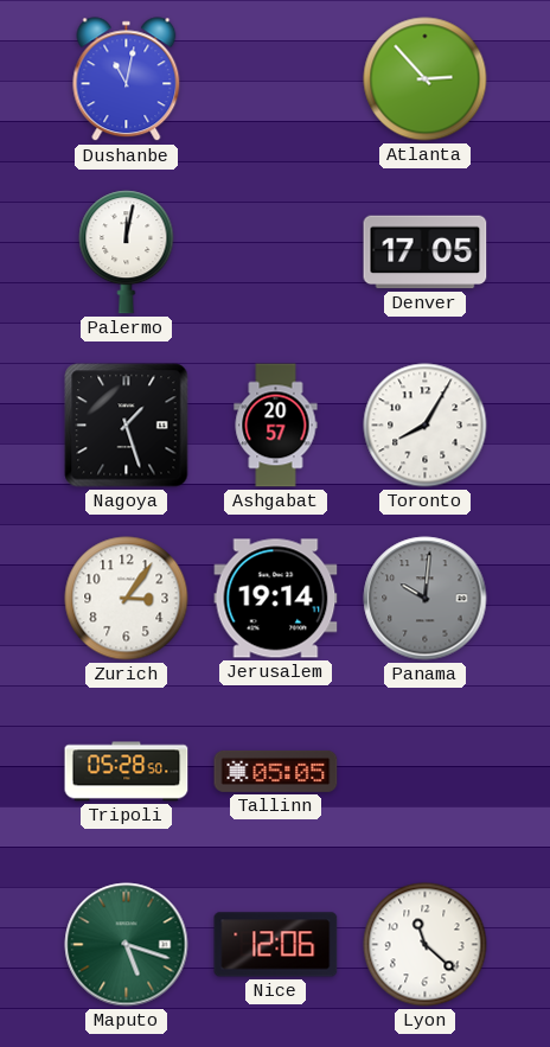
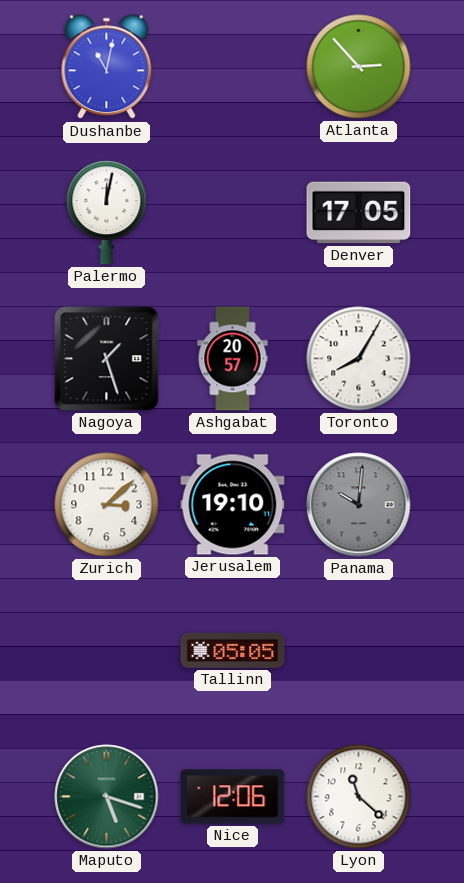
Zurich: 3:06 -> 3:08
Jerusalem: 19:14 -> 19:10
Tripoli: 05:28 -> none
